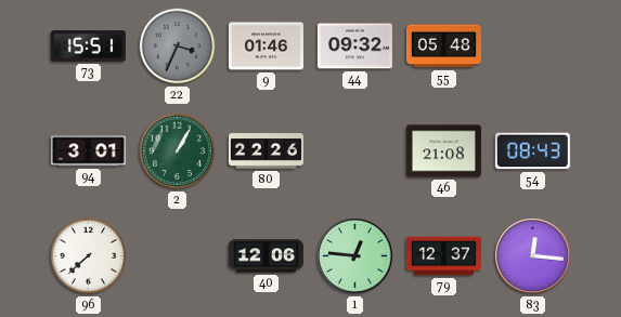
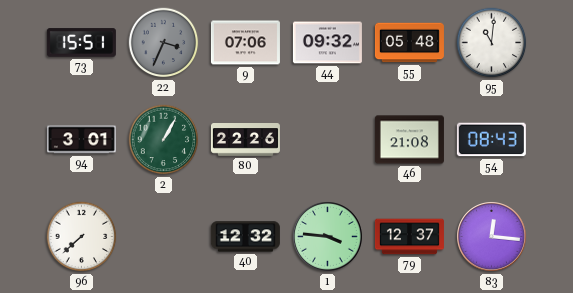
9: 01:46 -> 07:06
95: none -> 11:01
40: 12:06 -> 12:32
1: 12:46 -> 3:46
